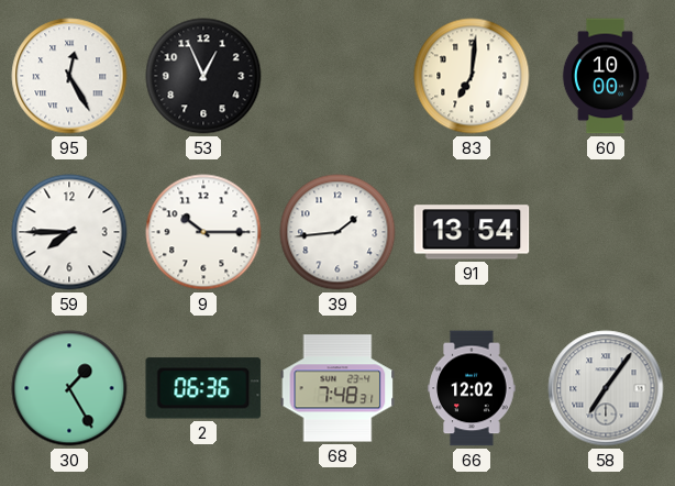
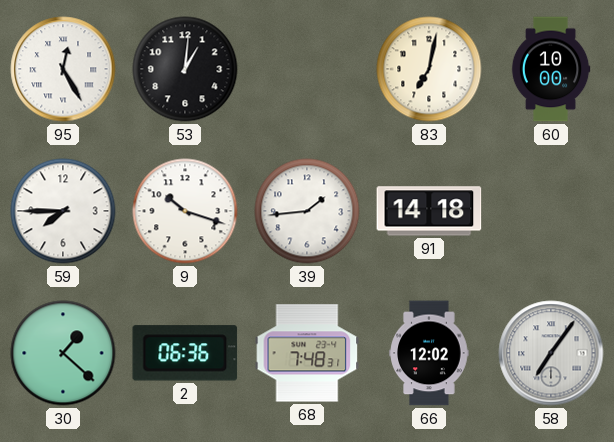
53: 12:56 -> 1:01
83: 7:01 -> 7:02
9: 10:15 -> 10:18
91: 13:54 -> 14:18
30: 1:25 -> 1:22
